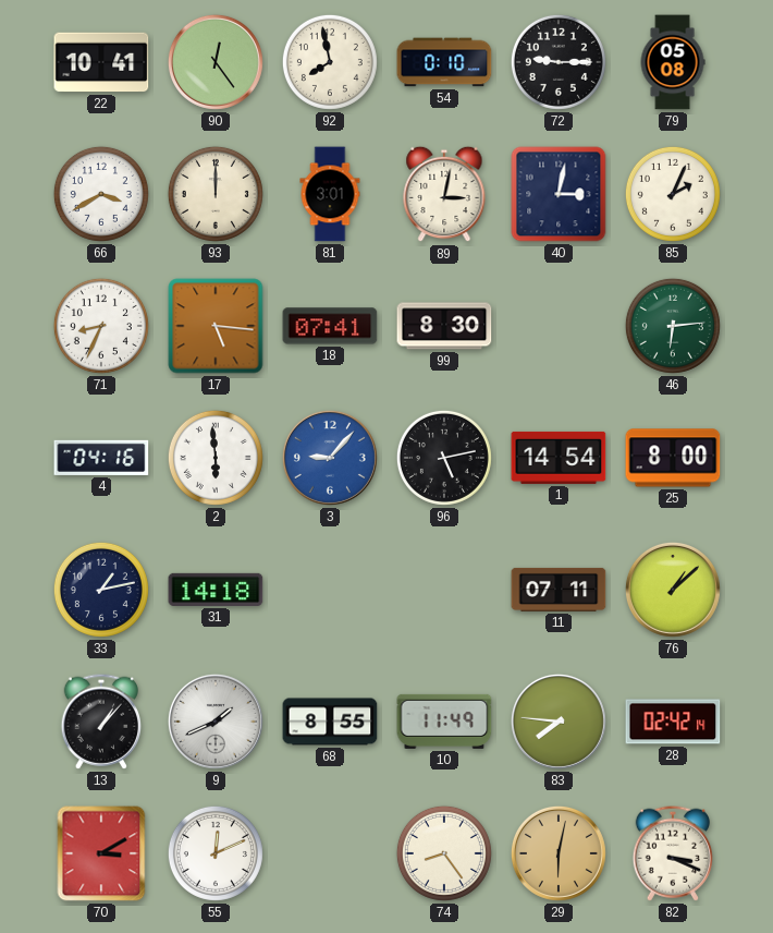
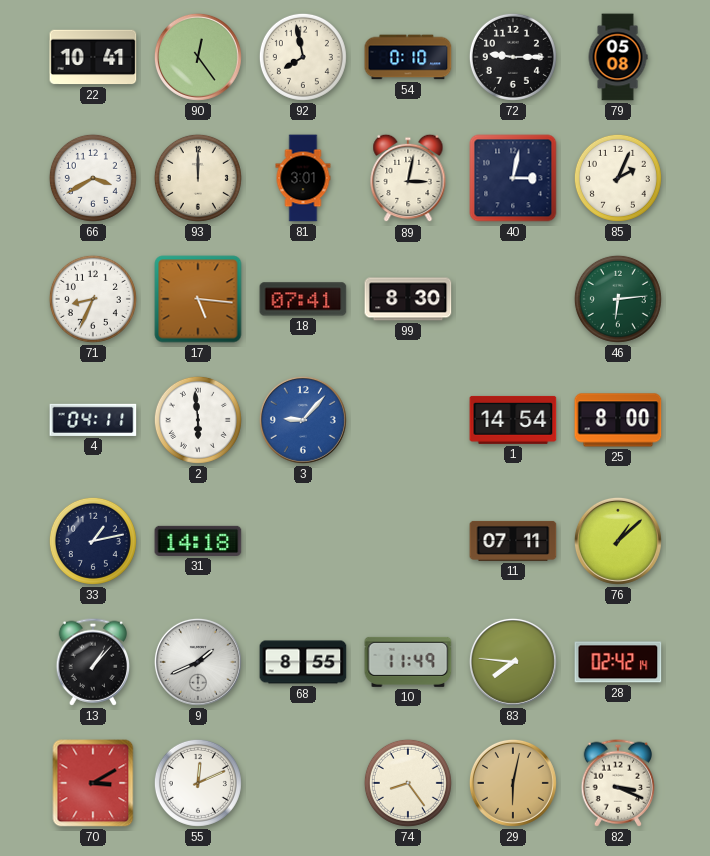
4: 04:16 -> 04:11
96: 5:13 -> none
